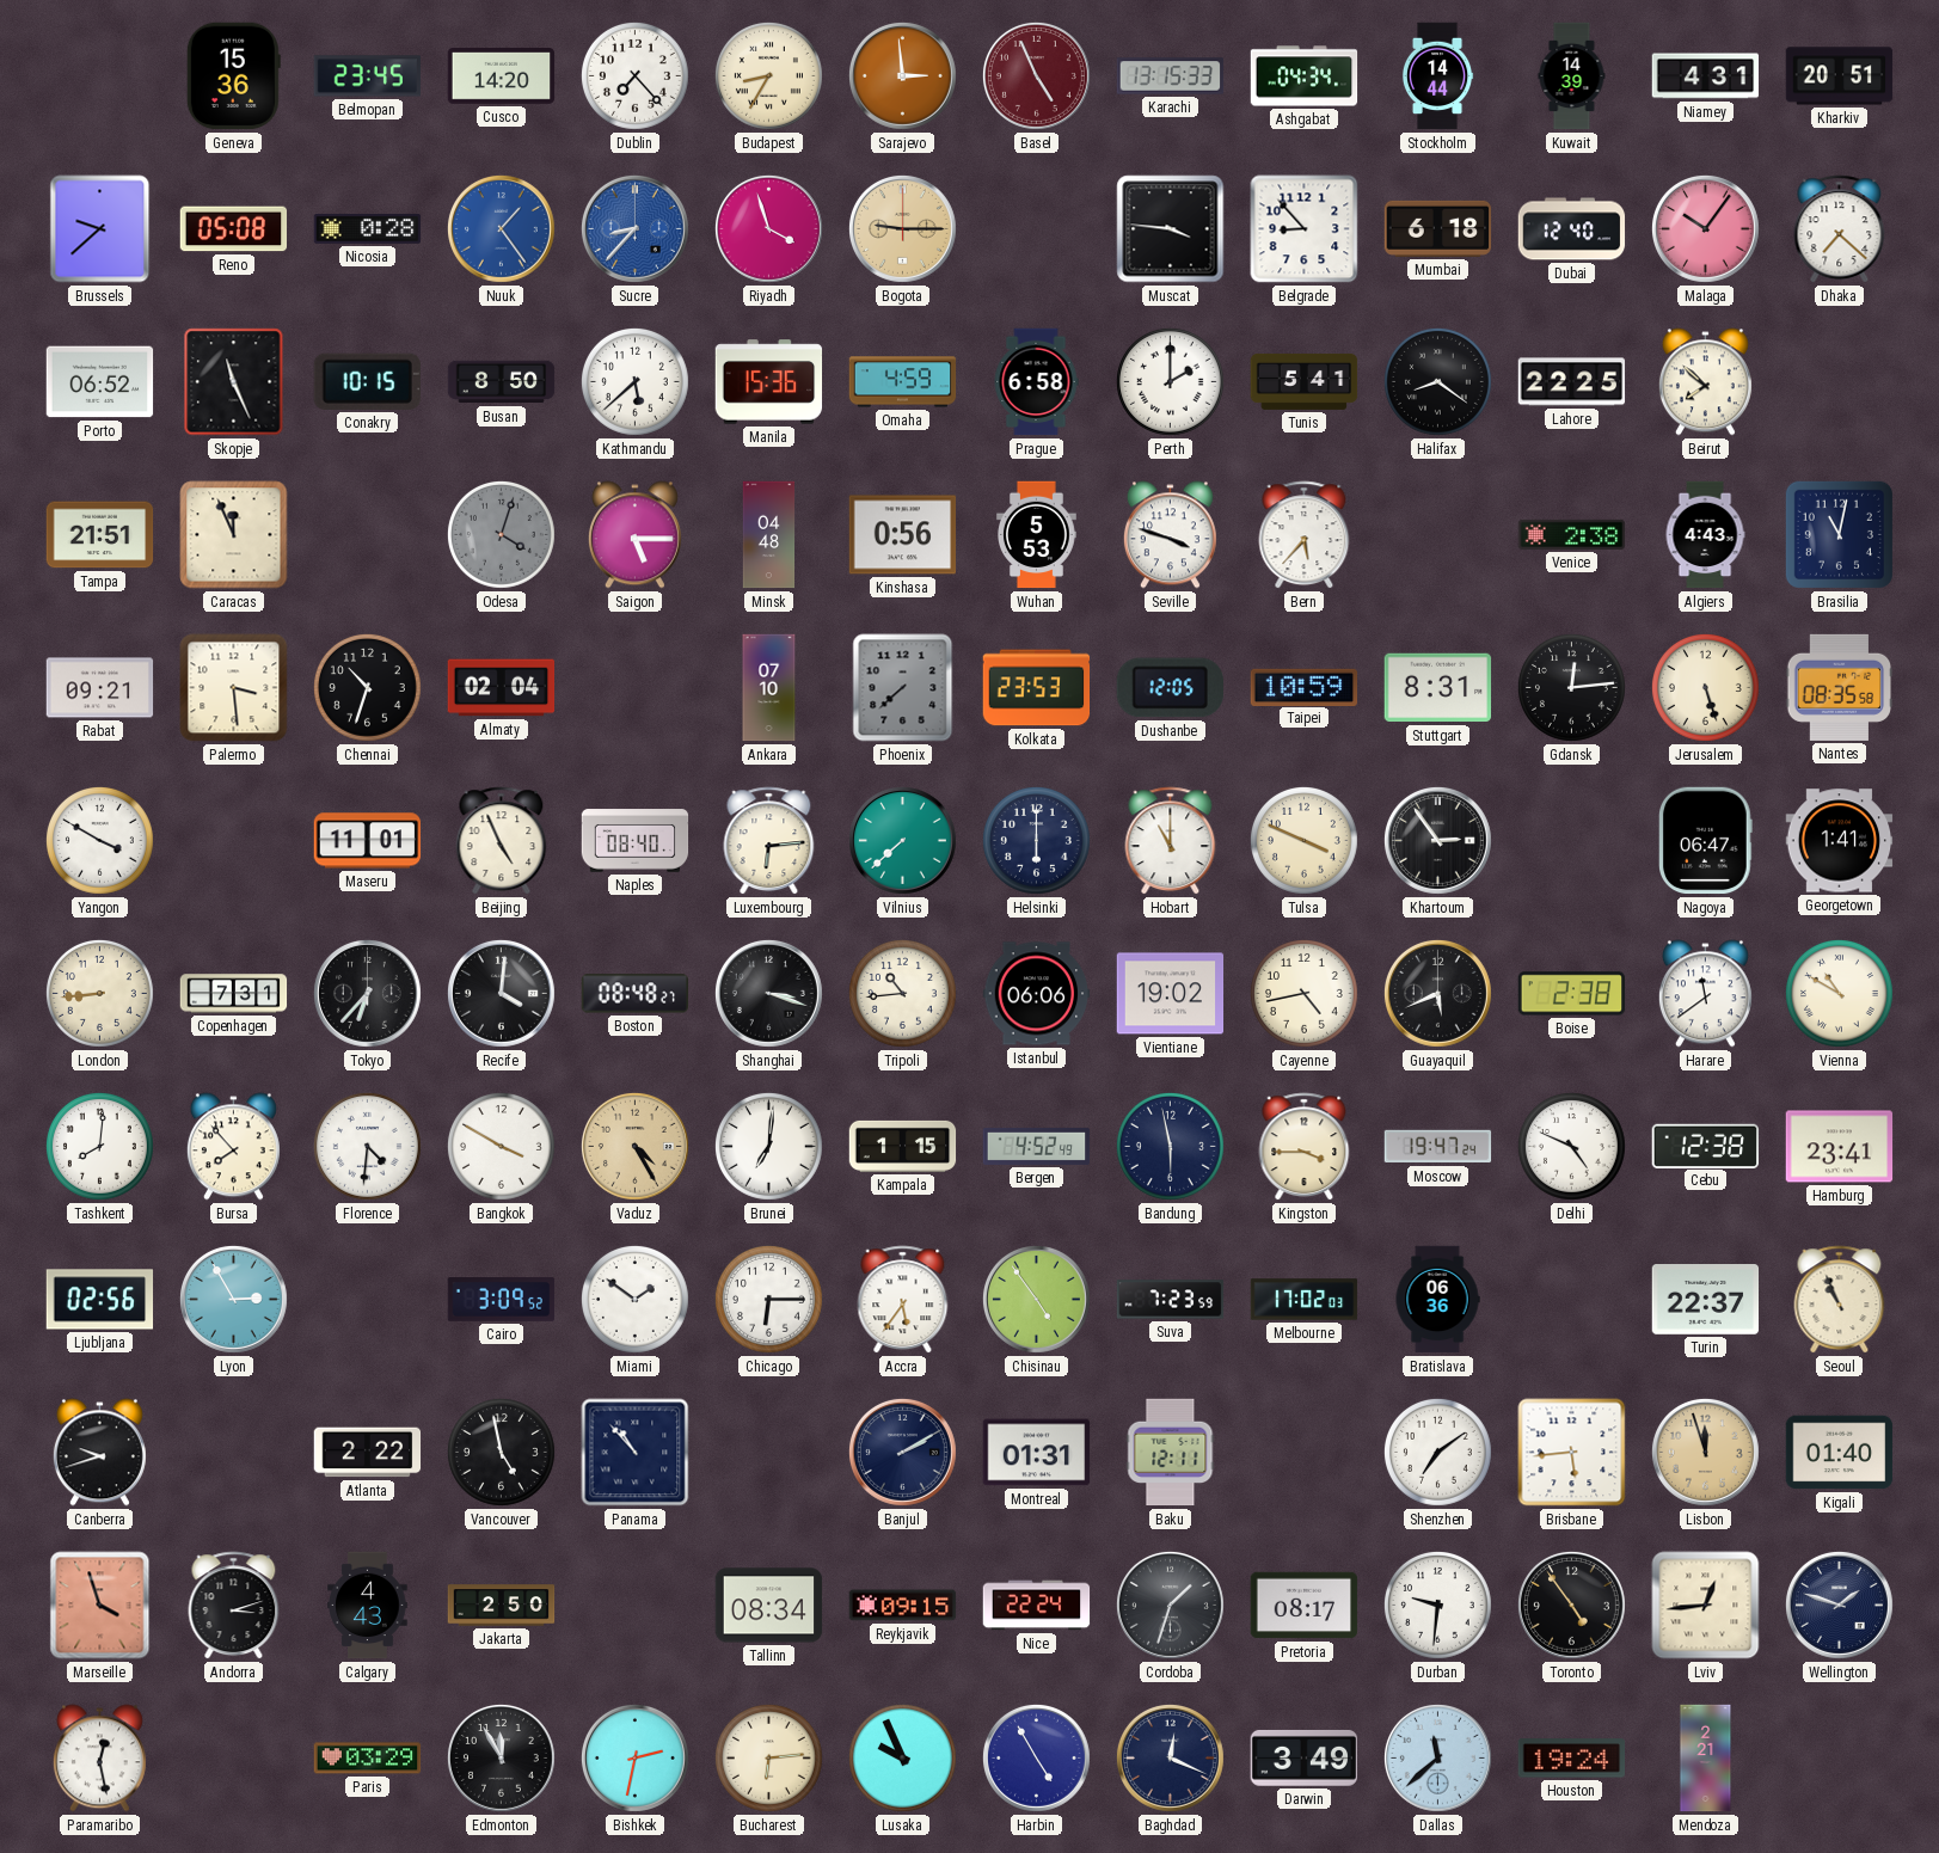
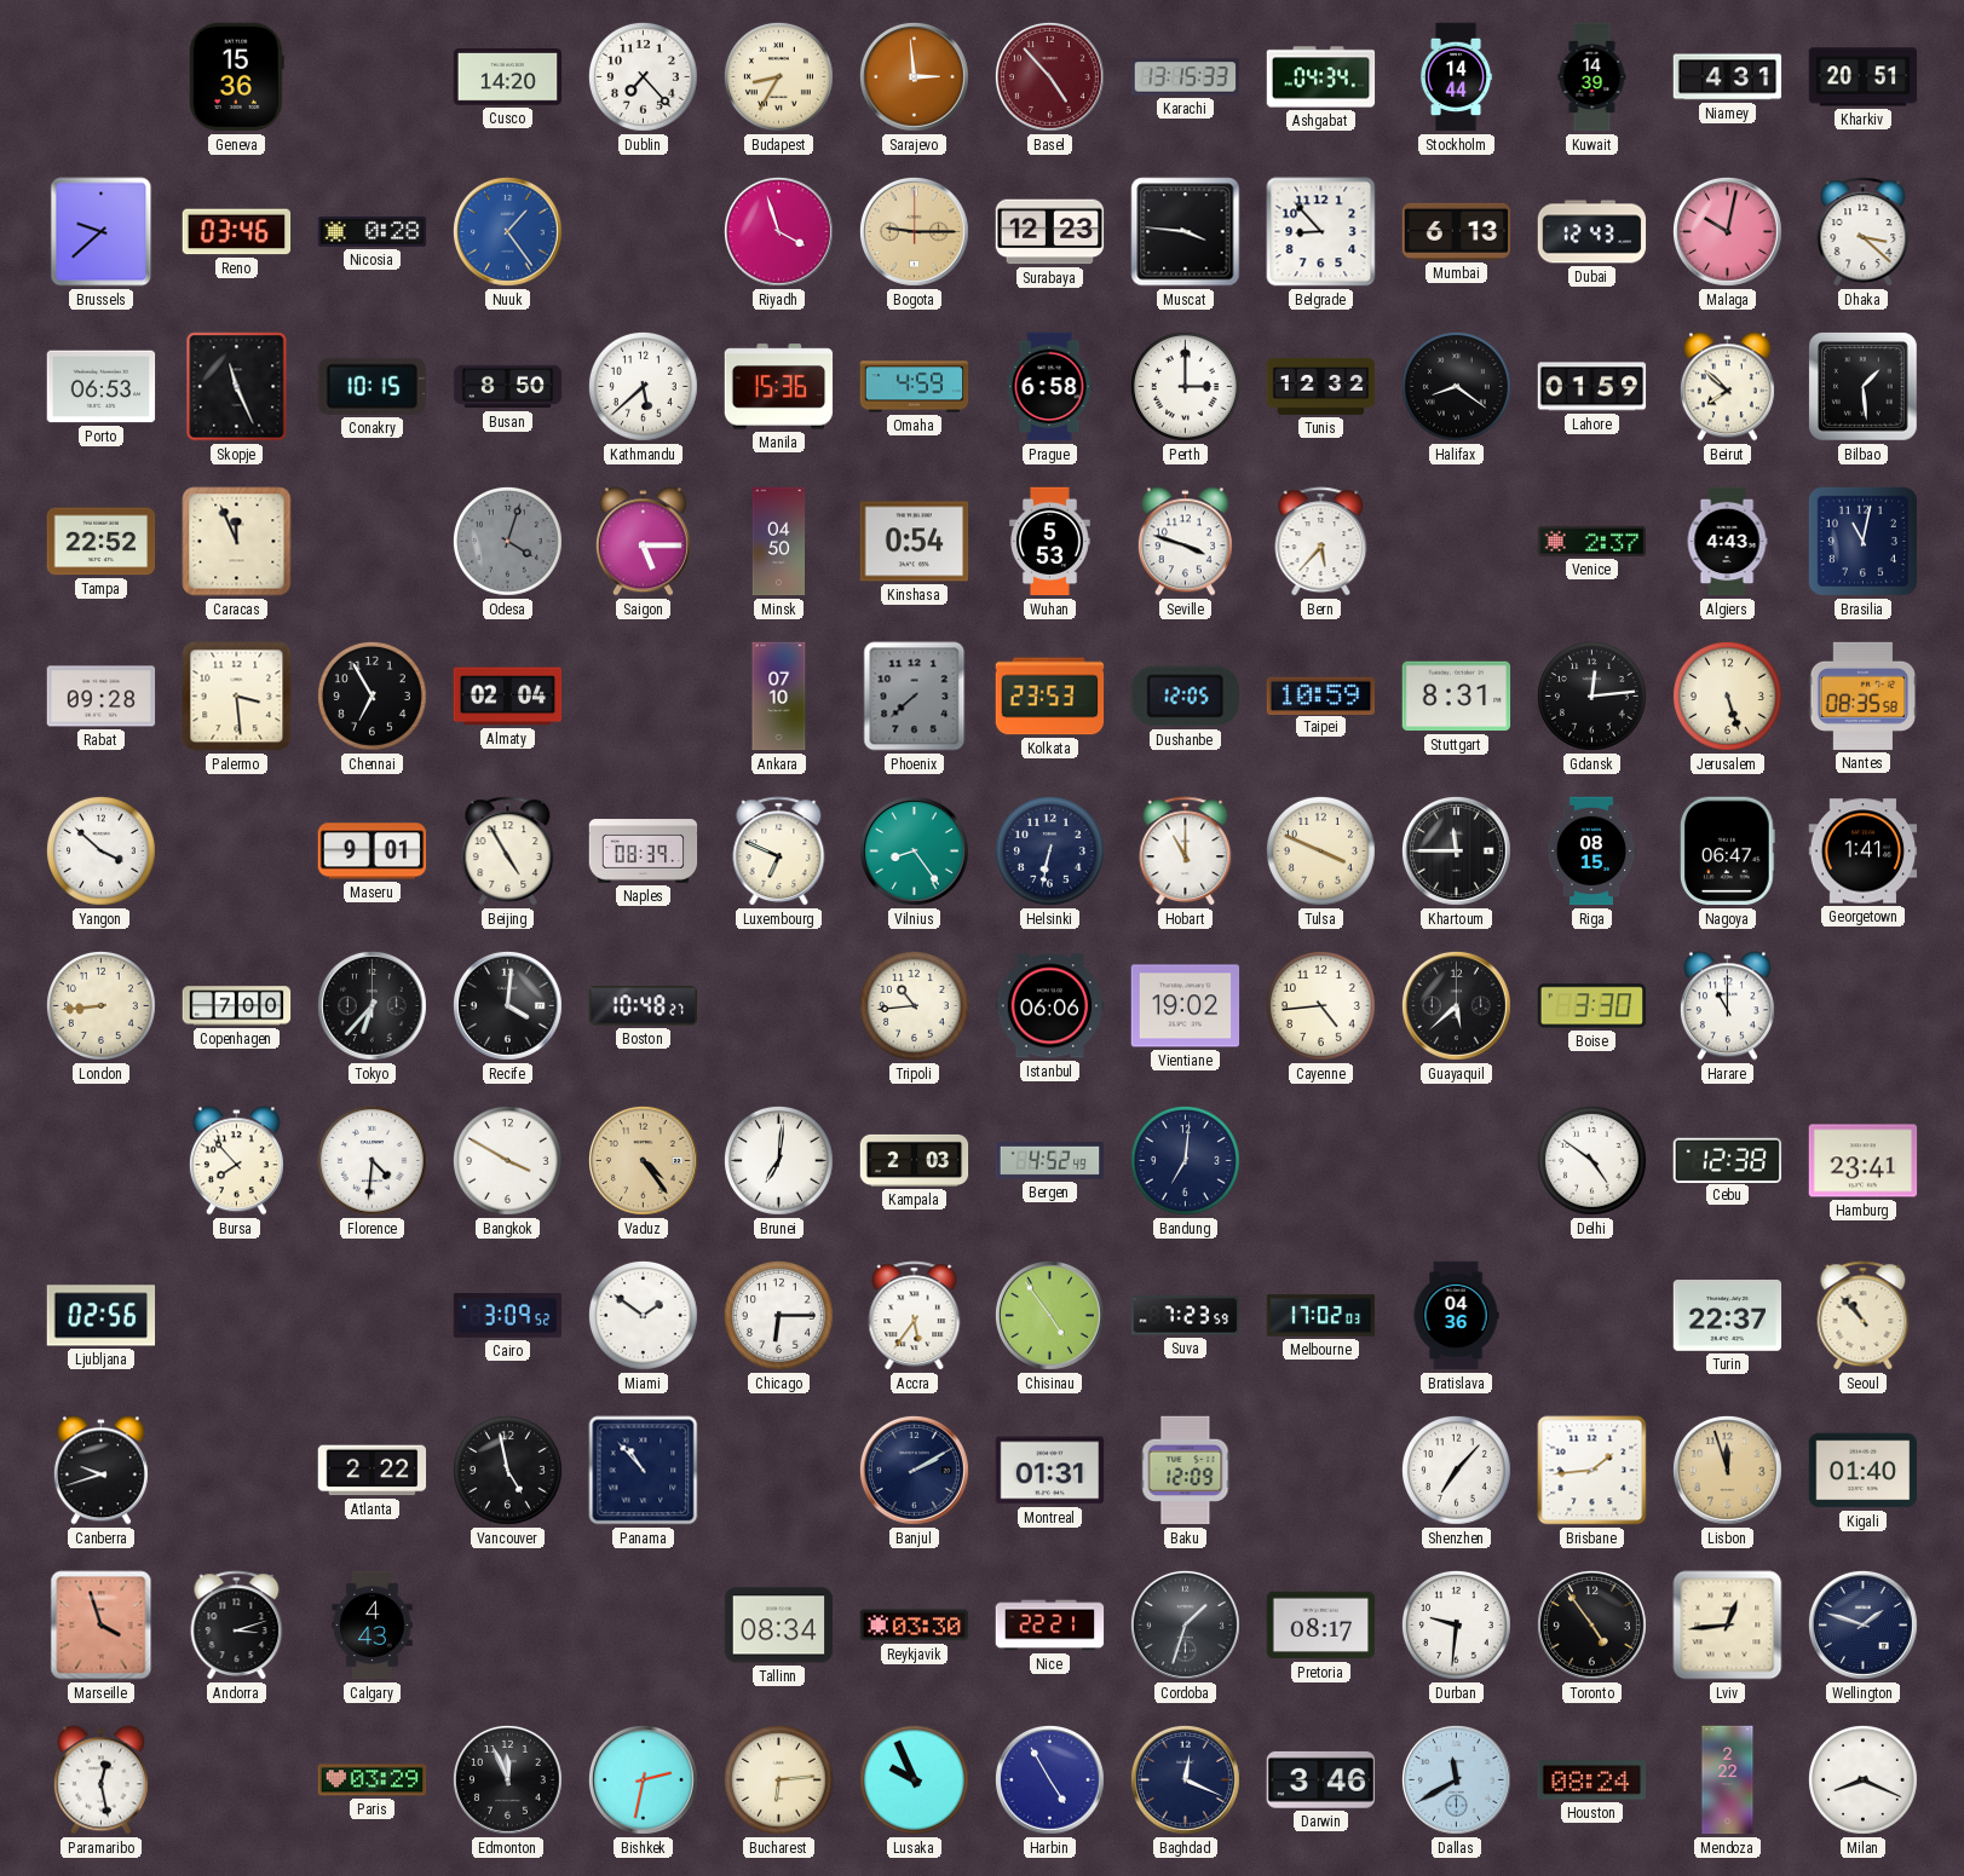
Belmopan: 23:45 -> none
Basel: 4:56 -> 4:53
Reno: 05:08 -> 03:46
Sucre: 8:37 -> none
Surabaya: none -> 12:23
Mumbai: 6:18 -> 6:13
Dubai: 12:40 -> 12:43
Malaga: 10:06 -> 10:02
Dhaka: 7:22 -> 3:22
Porto: 06:52 -> 06:53
Perth: 2:00 -> 3:00
Tunis: 5:41 -> 12:32
Lahore: 22:25 -> 01:59
Bilbao: none -> 1:29
Tampa: 21:51 -> 22:52
Minsk: 04:48 -> 04:50
Kinshasa: 0:56 -> 0:54
Venice: 2:38 -> 2:37
Rabat: 09:21 -> 09:28
Chennai: 10:33 -> 6:55
Yangon: 3:50 -> 3:52
Maseru: 11:01 -> 9:01
Beijing: 4:56 -> 4:55
Naples: 08:40 -> 08:39
Luxembourg: 6:14 -> 6:49
Vilnius: 7:38 -> 8:24
Helsinki: 6:00 -> 6:32
Khartoum: 2:54 -> 11:45
Riga: none -> 08:15
Copenhagen: 7:31 -> 7:00
Boston: 08:48 -> 10:48
Shanghai: 3:18 -> none
Cayenne: 4:43 -> 4:44
Guayaquil: 5:41 -> 5:38
Boise: 2:38 -> 3:30
Harare: 11:39 -> 11:00
Vienna: 10:50 -> none
Tashkent: 8:01 -> none
Vaduz: 4:25 -> 4:24
Kampala: 1:15 -> 2:03
Bandung: 5:58 -> 7:01
Kingston: 3:45 -> none
Moscow: 19:47 -> none
Delhi: 4:49 -> 4:51
Lyon: 2:55 -> none
Bratislava: 06:36 -> 04:36
Seoul: 10:56 -> 10:53
Baku: 12:11 -> 12:09
Shenzhen: 7:09 -> 7:07
Brisbane: 5:44 -> 1:44
Jakarta: 2:50 -> none
Reykjavik: 09:15 -> 03:30
Nice: 22:24 -> 22:21
Edmonton: 11:55 -> 11:56
Darwin: 3:49 -> 3:46
Dallas: 11:38 -> 11:40
Houston: 19:24 -> 08:24
Mendoza: 2:21 -> 2:22
Milan: none -> 8:19
